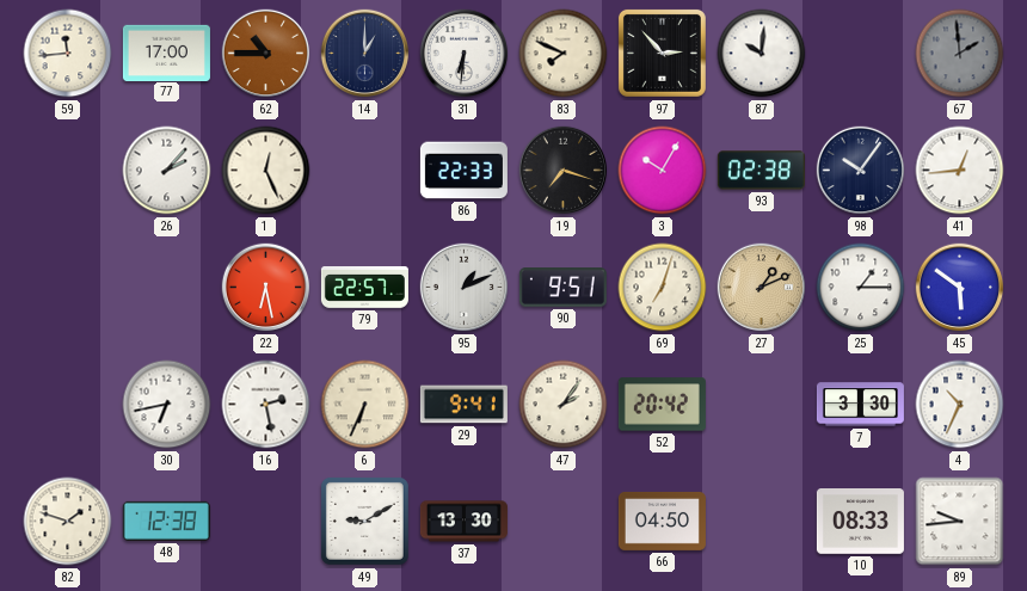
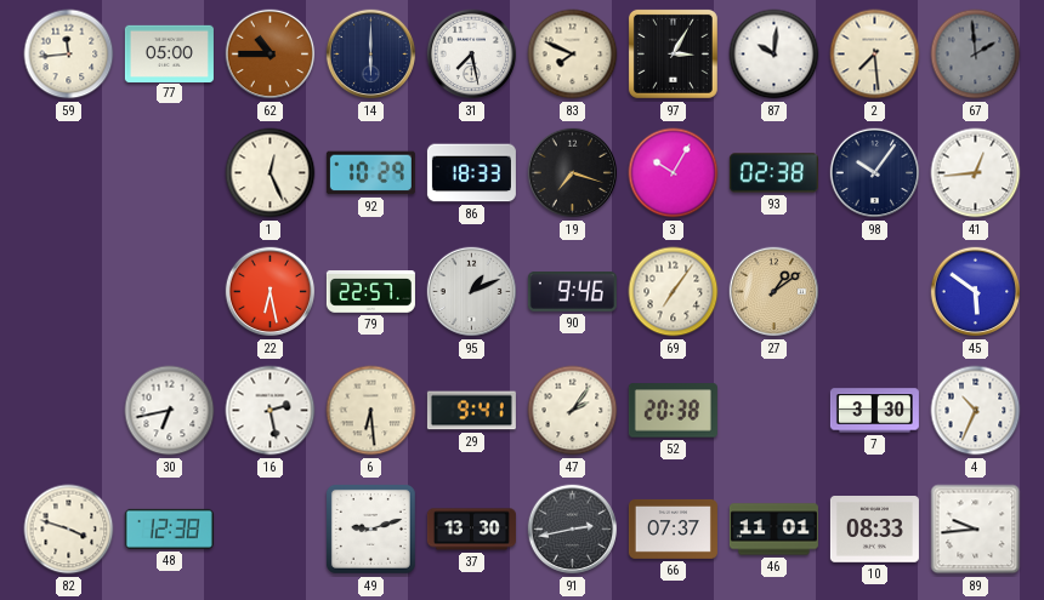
77: 17:00 -> 05:00
14: 1:00 -> 6:00
31: 6:31 -> 7:28
97: 2:53 -> 3:05
2: none -> 7:29
26: 2:07 -> none
92: none -> 10:29
86: 22:33 -> 18:33
90: 9:51 -> 9:46
69: 7:03 -> 7:06
27: 1:11 -> 1:09
25: 1:15 -> none
6: 6:34 -> 6:29
52: 20:42 -> 20:38
82: 1:48 -> 3:48
49: 9:10 -> 9:12
91: none -> 2:43
66: 04:50 -> 07:37
46: none -> 11:01
